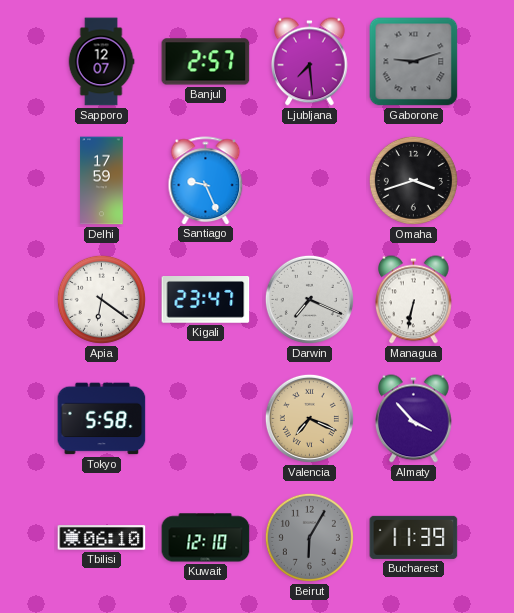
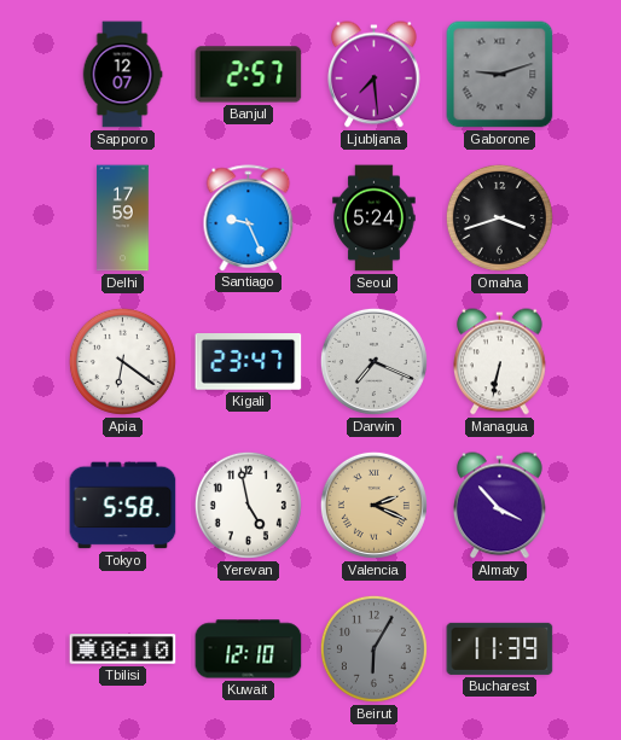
Seoul: none -> 5:24
Yerevan: none -> 4:58
Valencia: 7:19 -> 2:19
